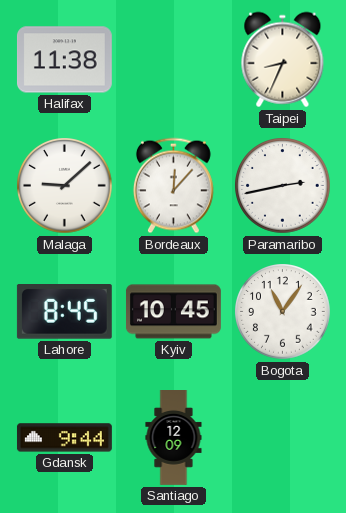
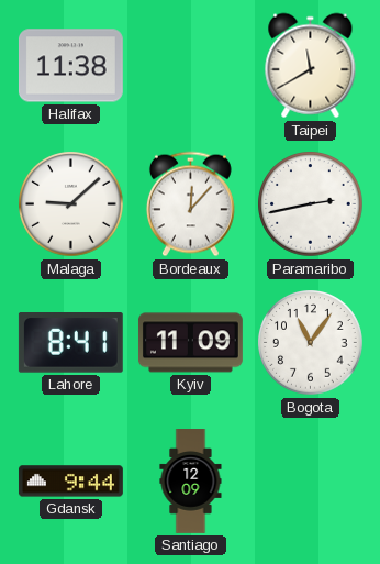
Taipei: 8:34 -> 11:40
Lahore: 8:45 -> 8:41
Kyiv: 10:45 -> 11:09
